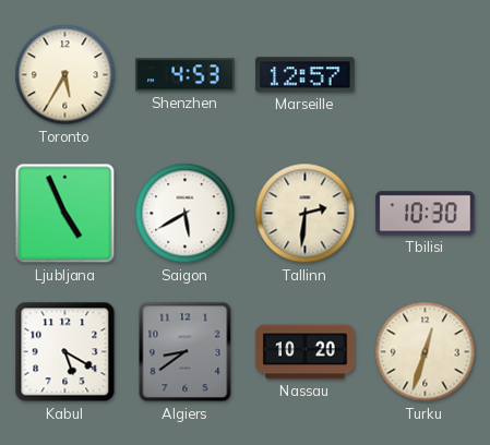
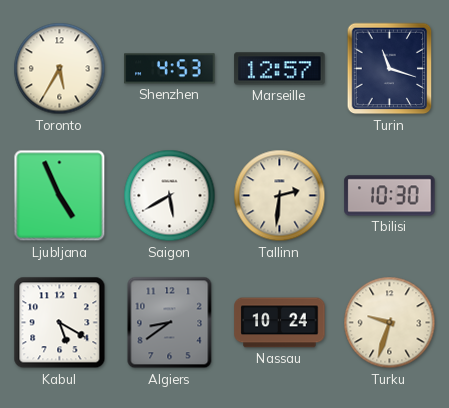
Turin: none -> 11:18
Nassau: 10:20 -> 10:24
Turku: 12:33 -> 9:33
